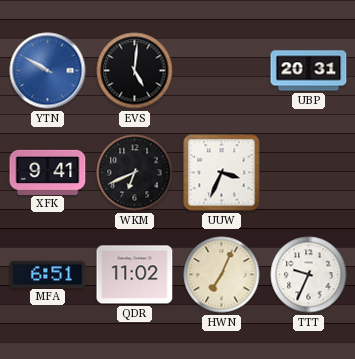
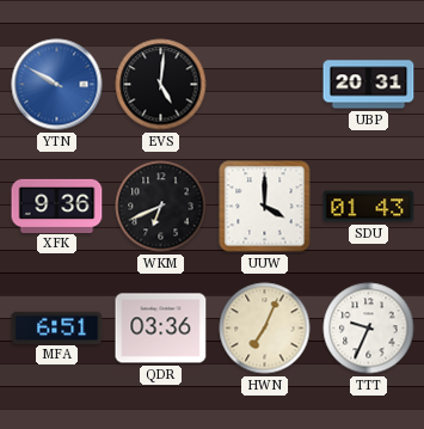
XFK: 9:41 -> 9:36
UUW: 3:34 -> 4:00
SDU: none -> 01:43
QDR: 11:02 -> 03:36
